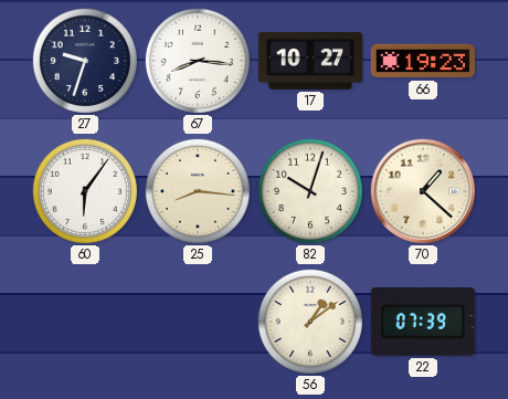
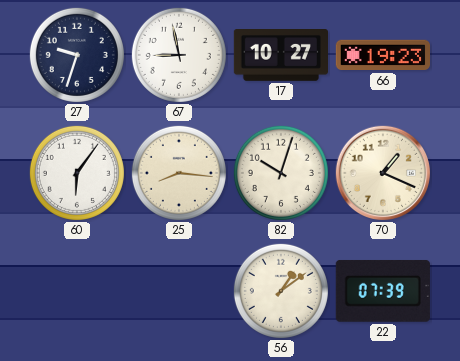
67: 8:16 -> 8:58
70: 1:22 -> 1:19
